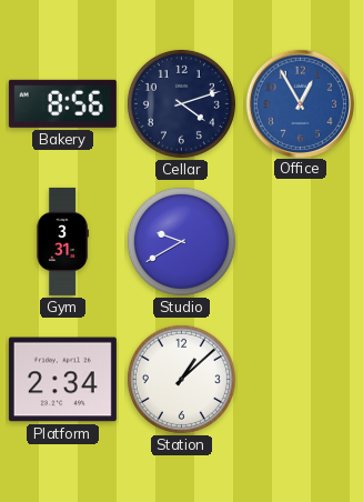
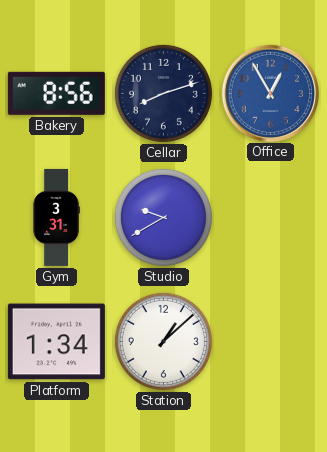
Cellar: 4:12 -> 8:12
Platform: 2:34 -> 1:34
